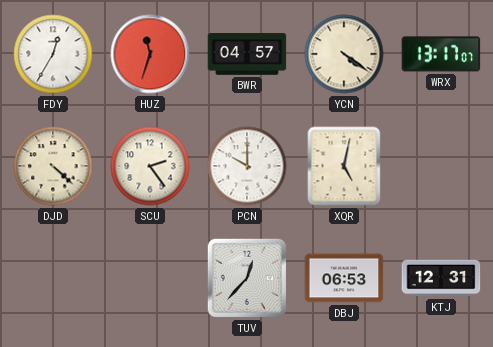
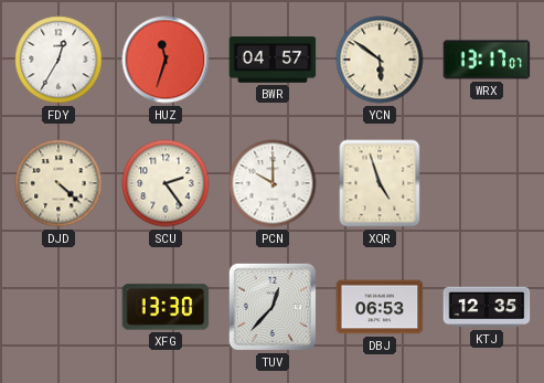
YCN: 4:21 -> 5:51
XQR: 5:02 -> 4:57
XFG: none -> 13:30
KTJ: 12:31 -> 12:35
